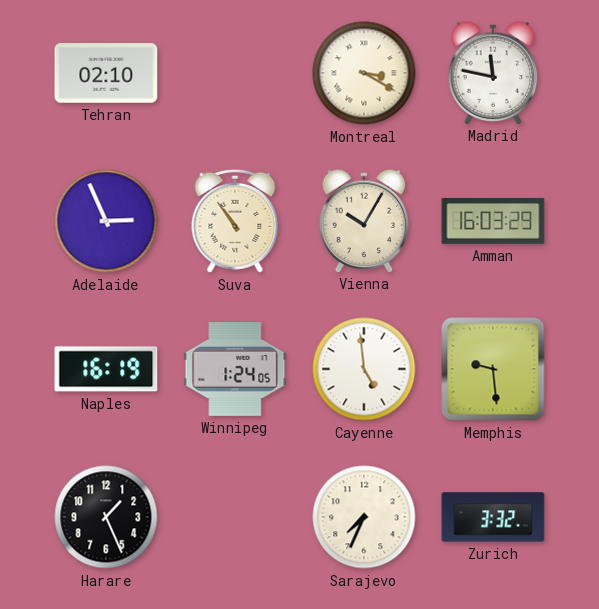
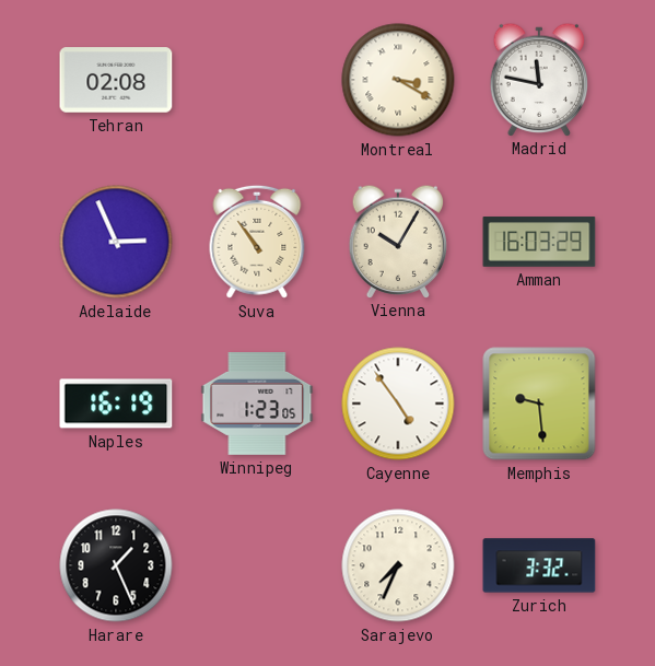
Tehran: 02:10 -> 02:08
Winnipeg: 1:24 -> 1:23
Cayenne: 4:59 -> 4:54
